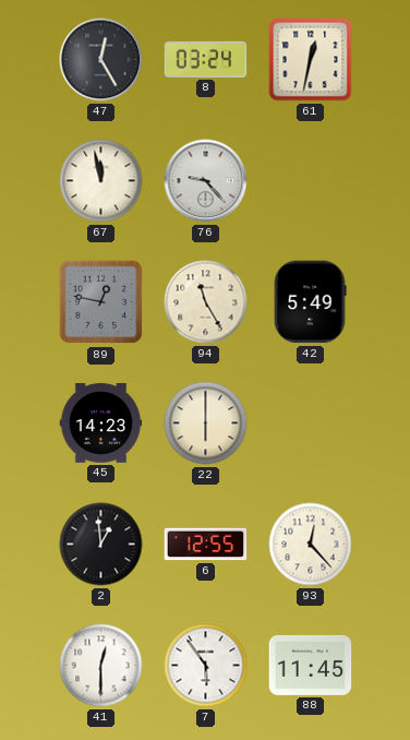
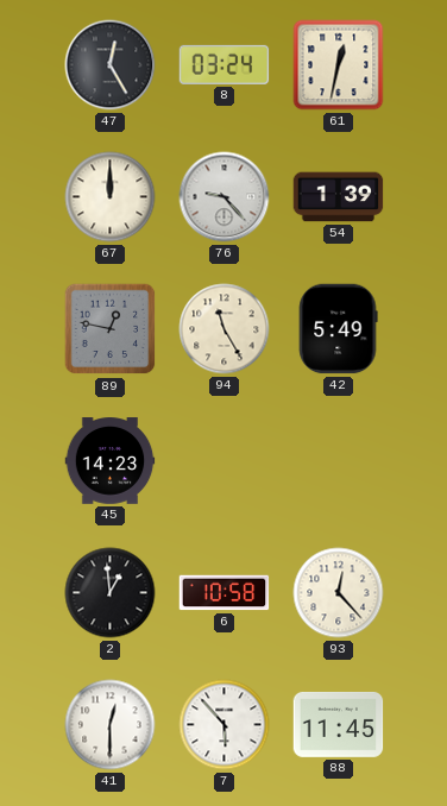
67: 11:58 -> 12:00
54: none -> 1:39
22: 6:00 -> none
6: 12:55 -> 10:58
7: 5:54 -> 5:53
